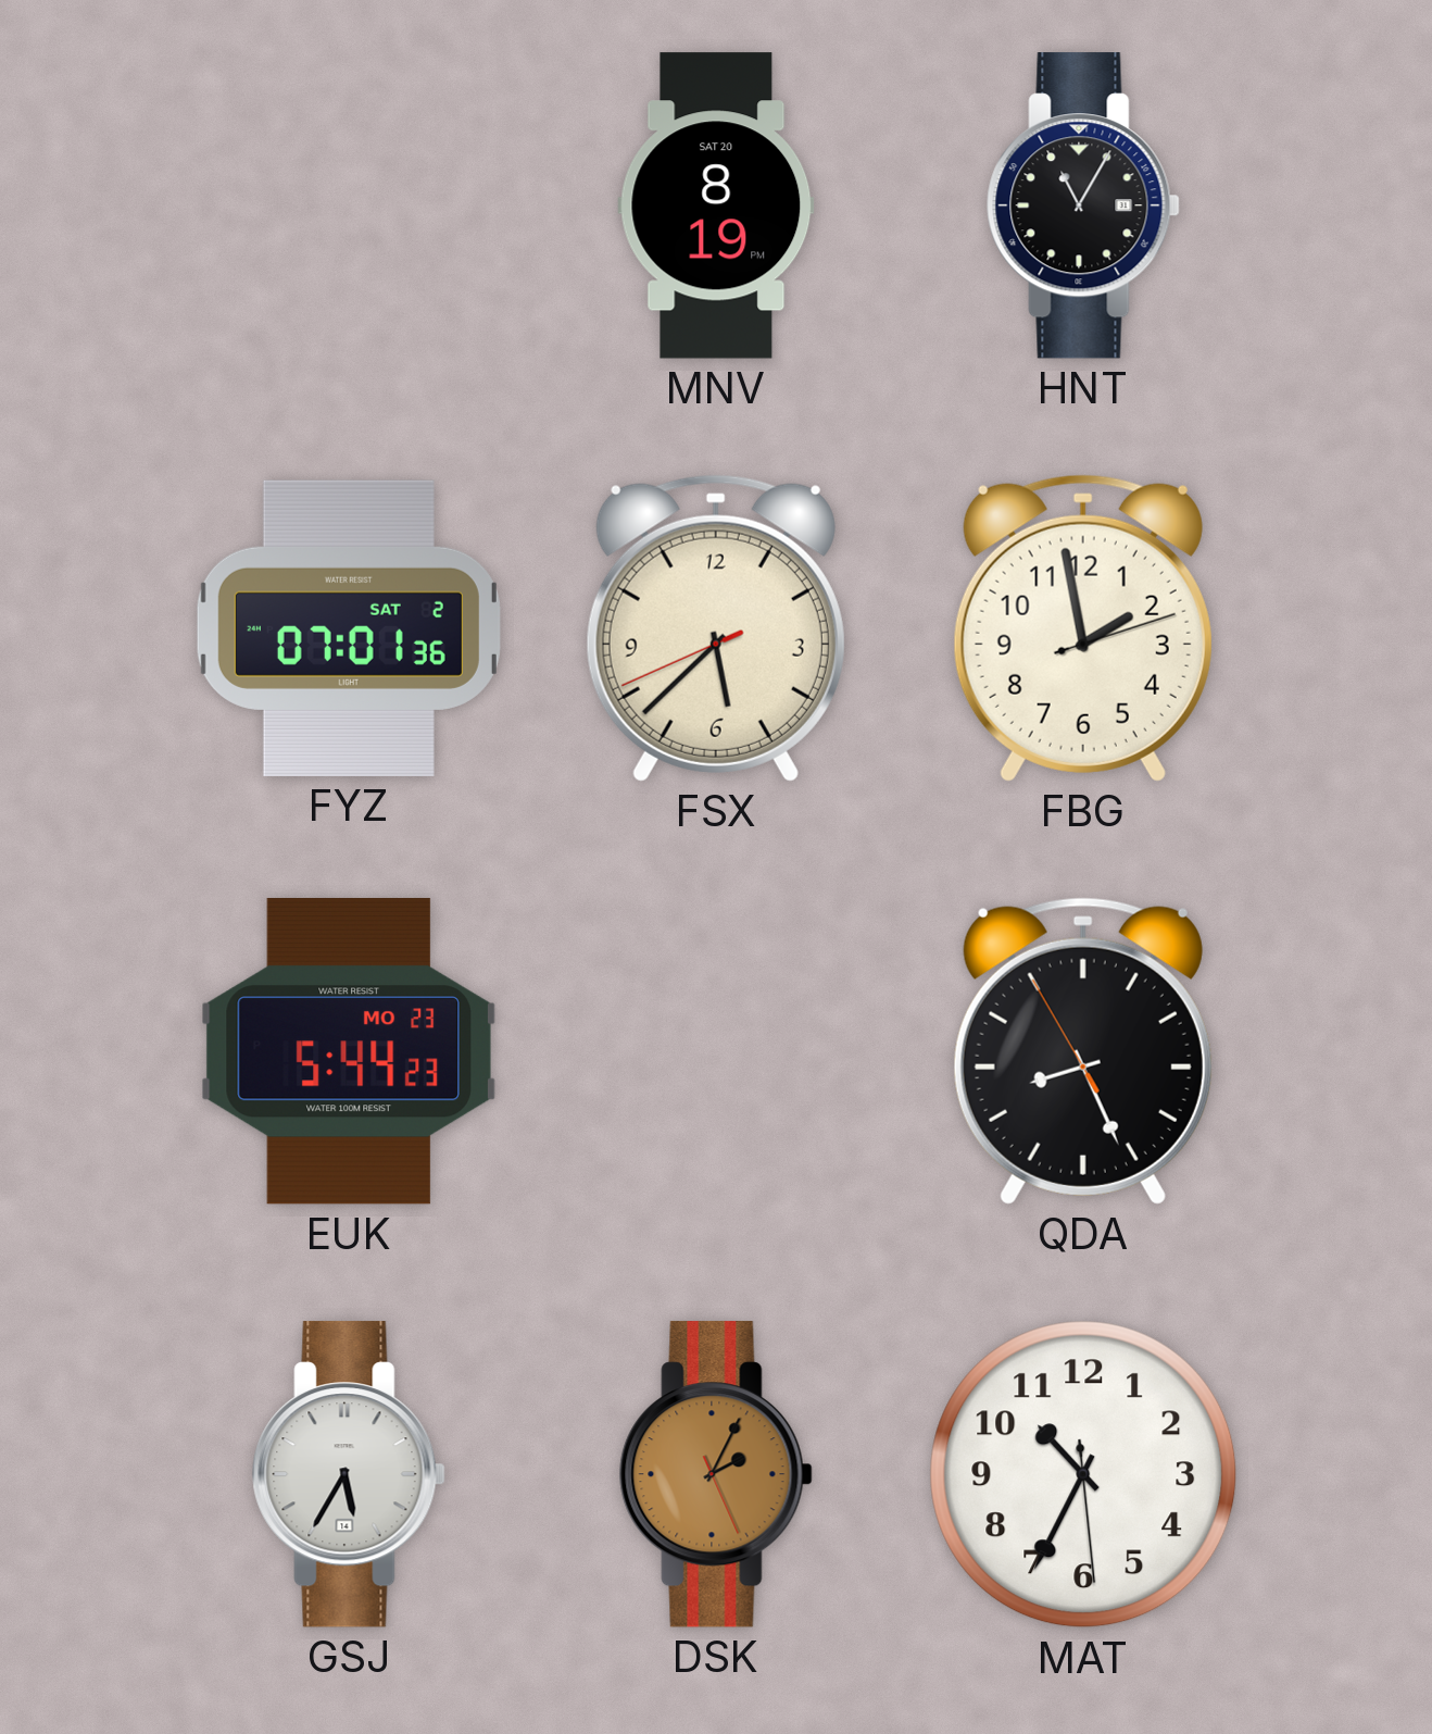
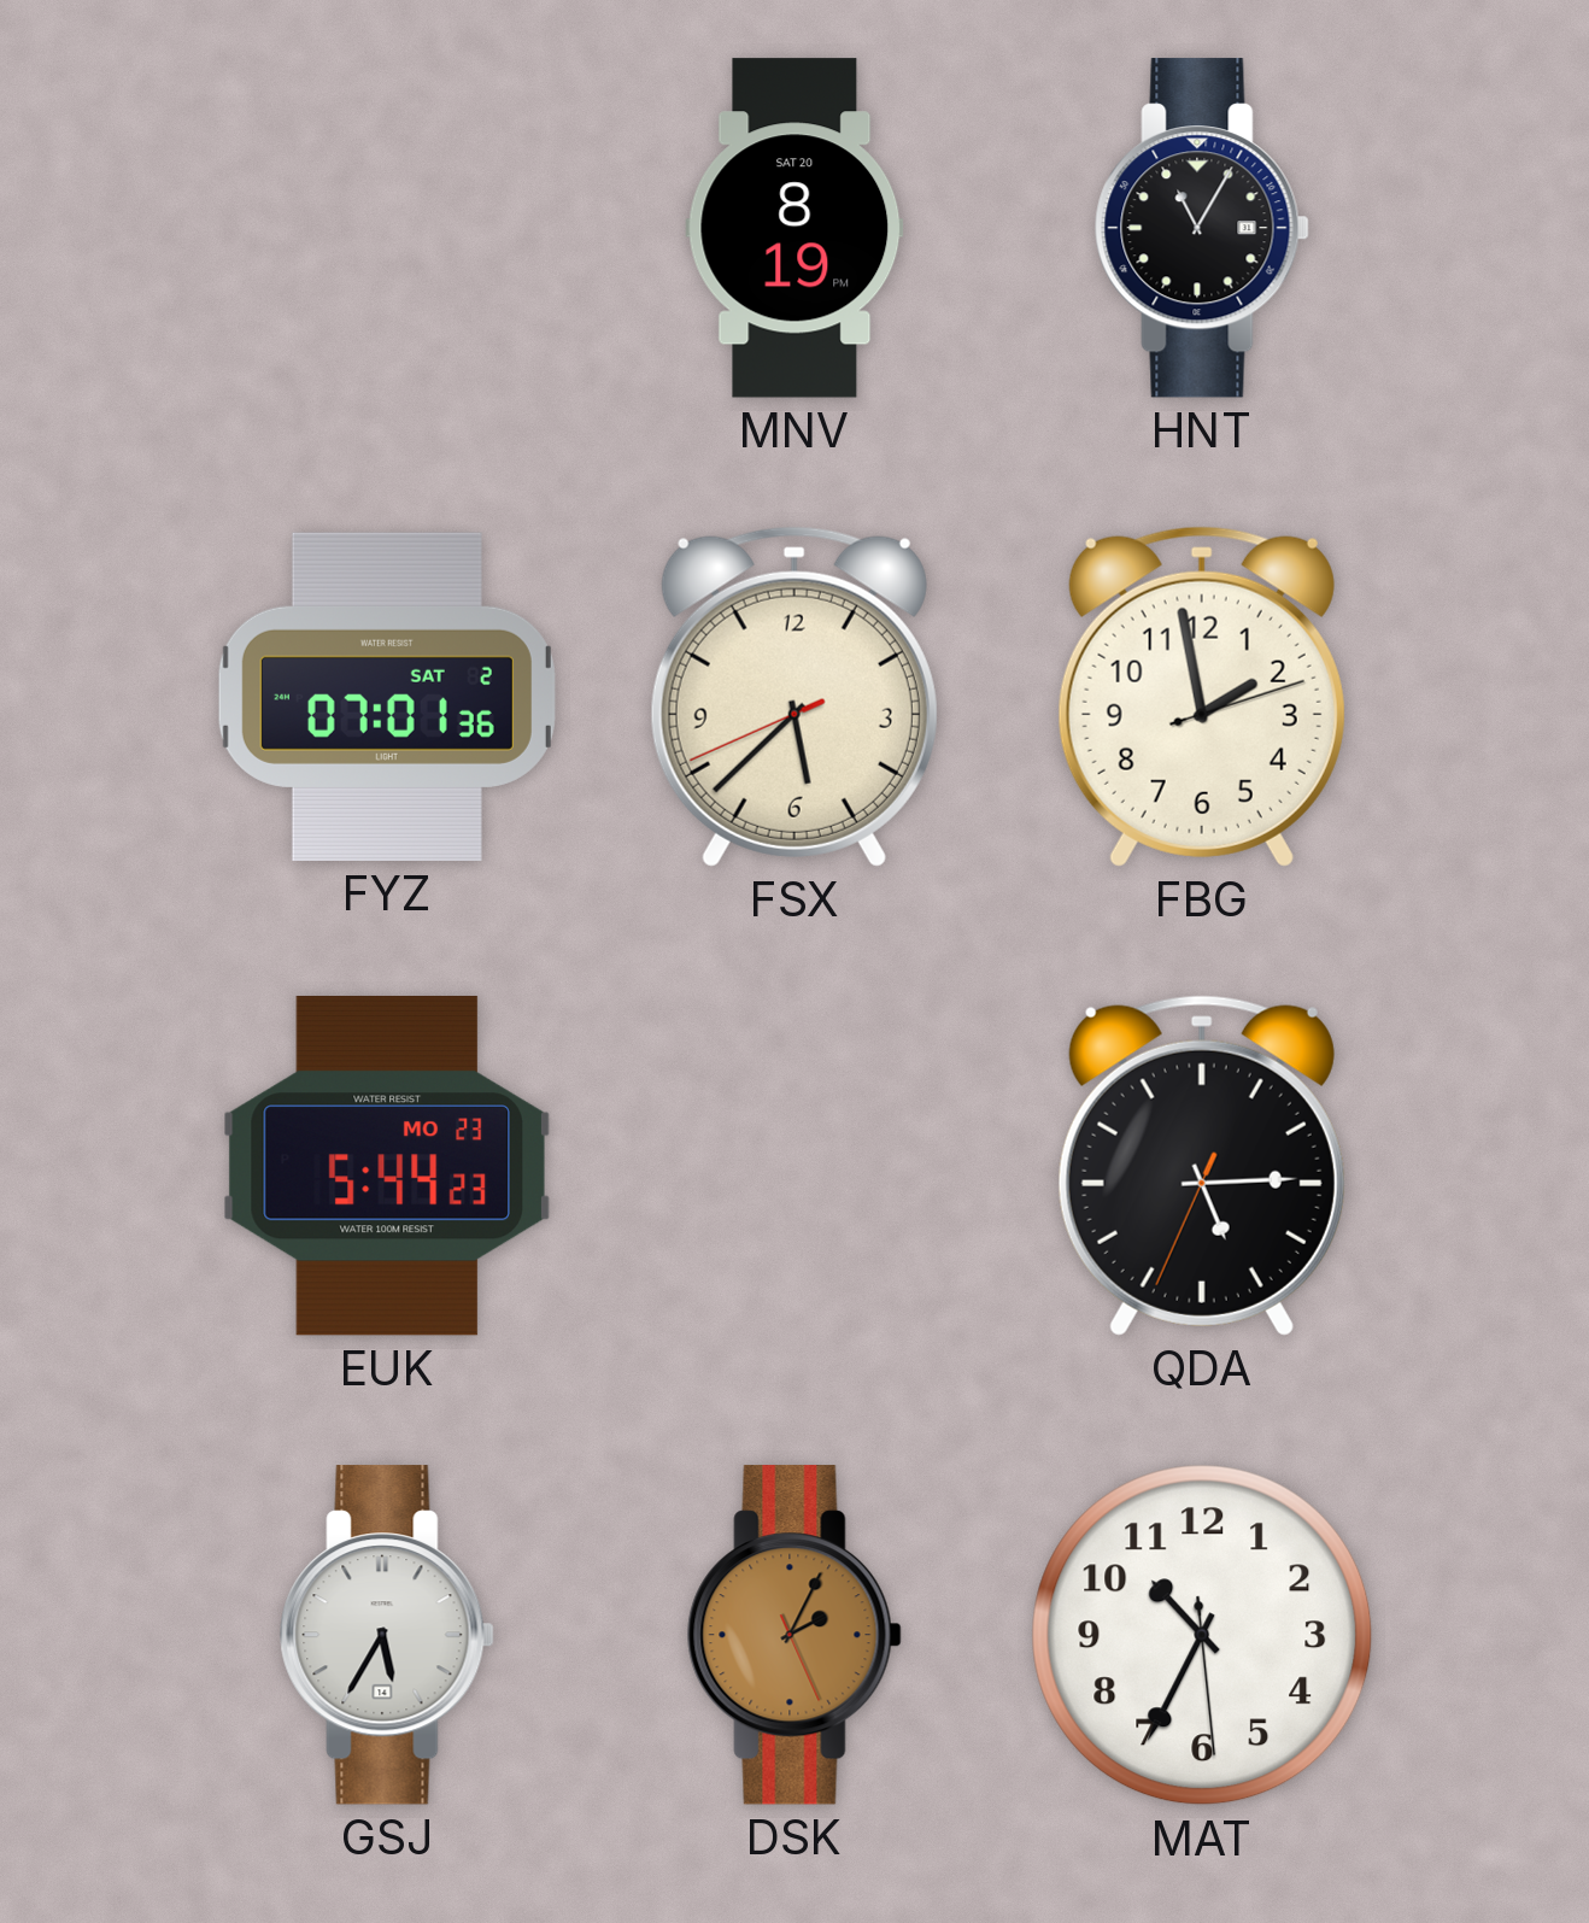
QDA: 8:25 -> 5:14
